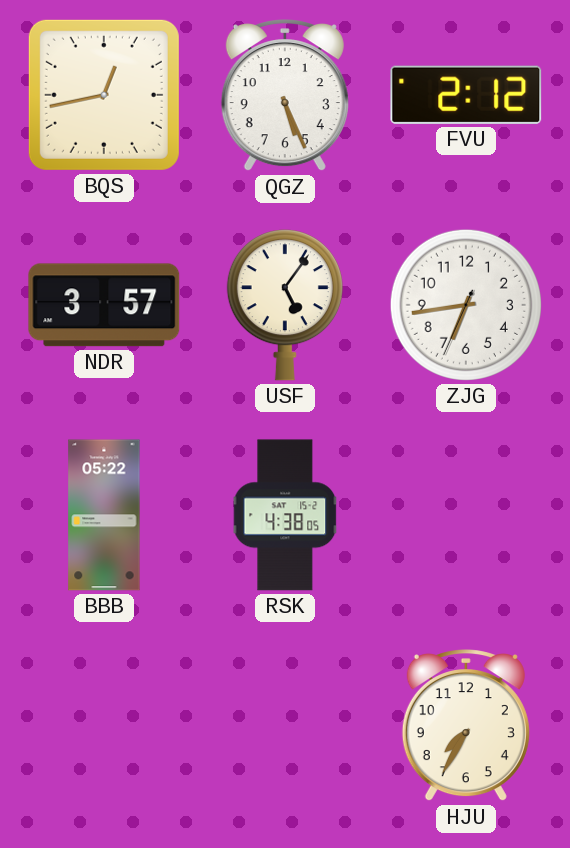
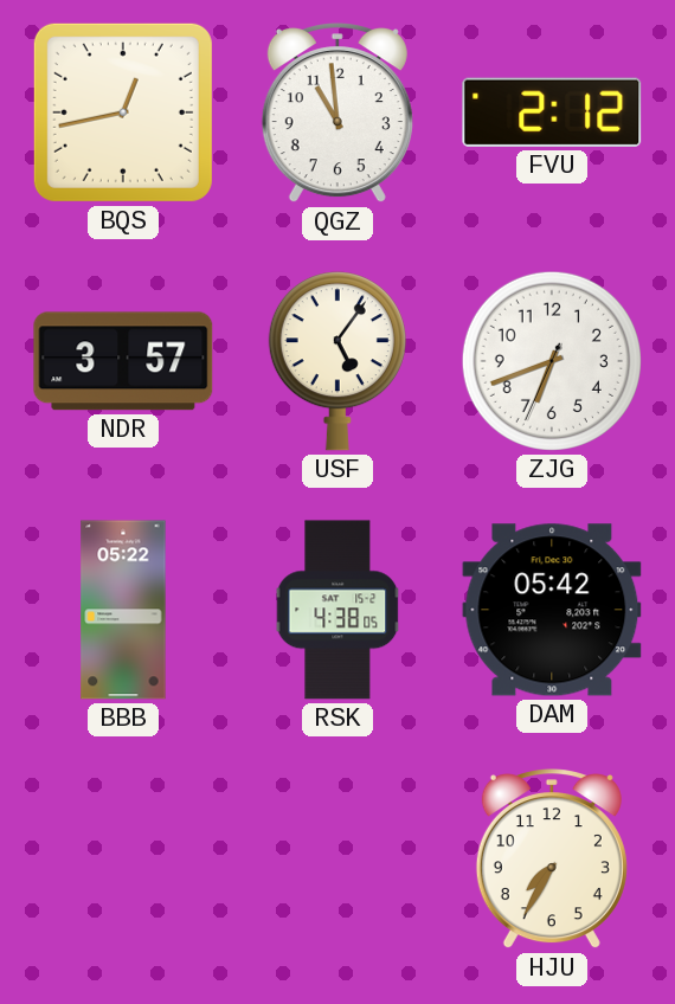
QGZ: 5:26 -> 10:59
ZJG: 6:43 -> 6:41
DAM: none -> 05:42
